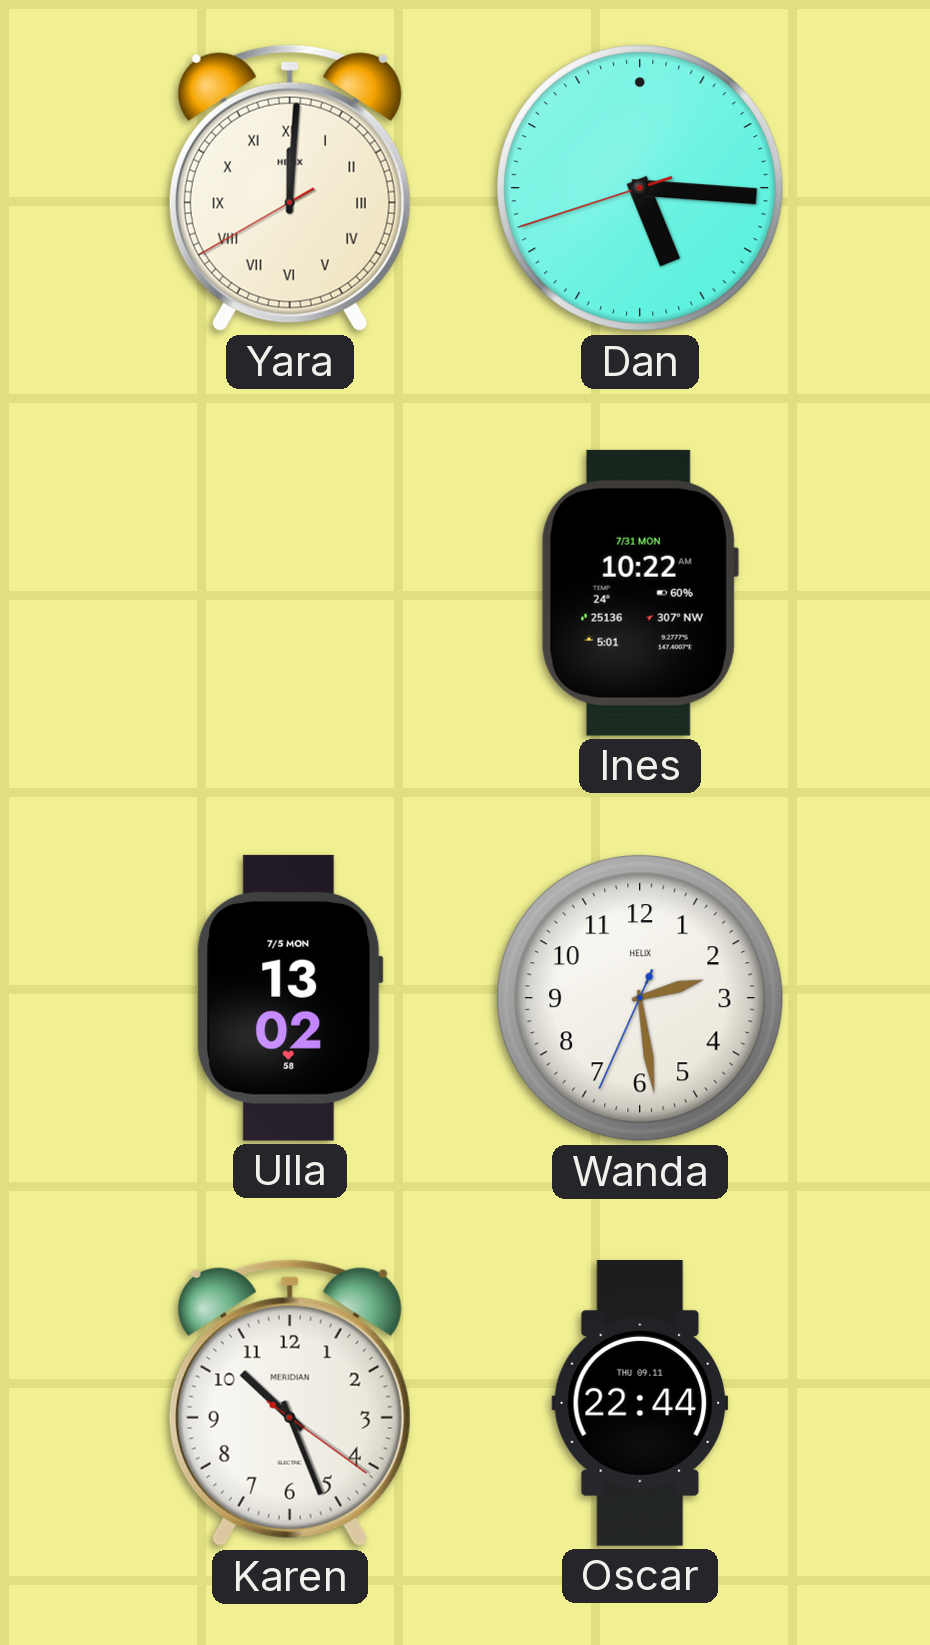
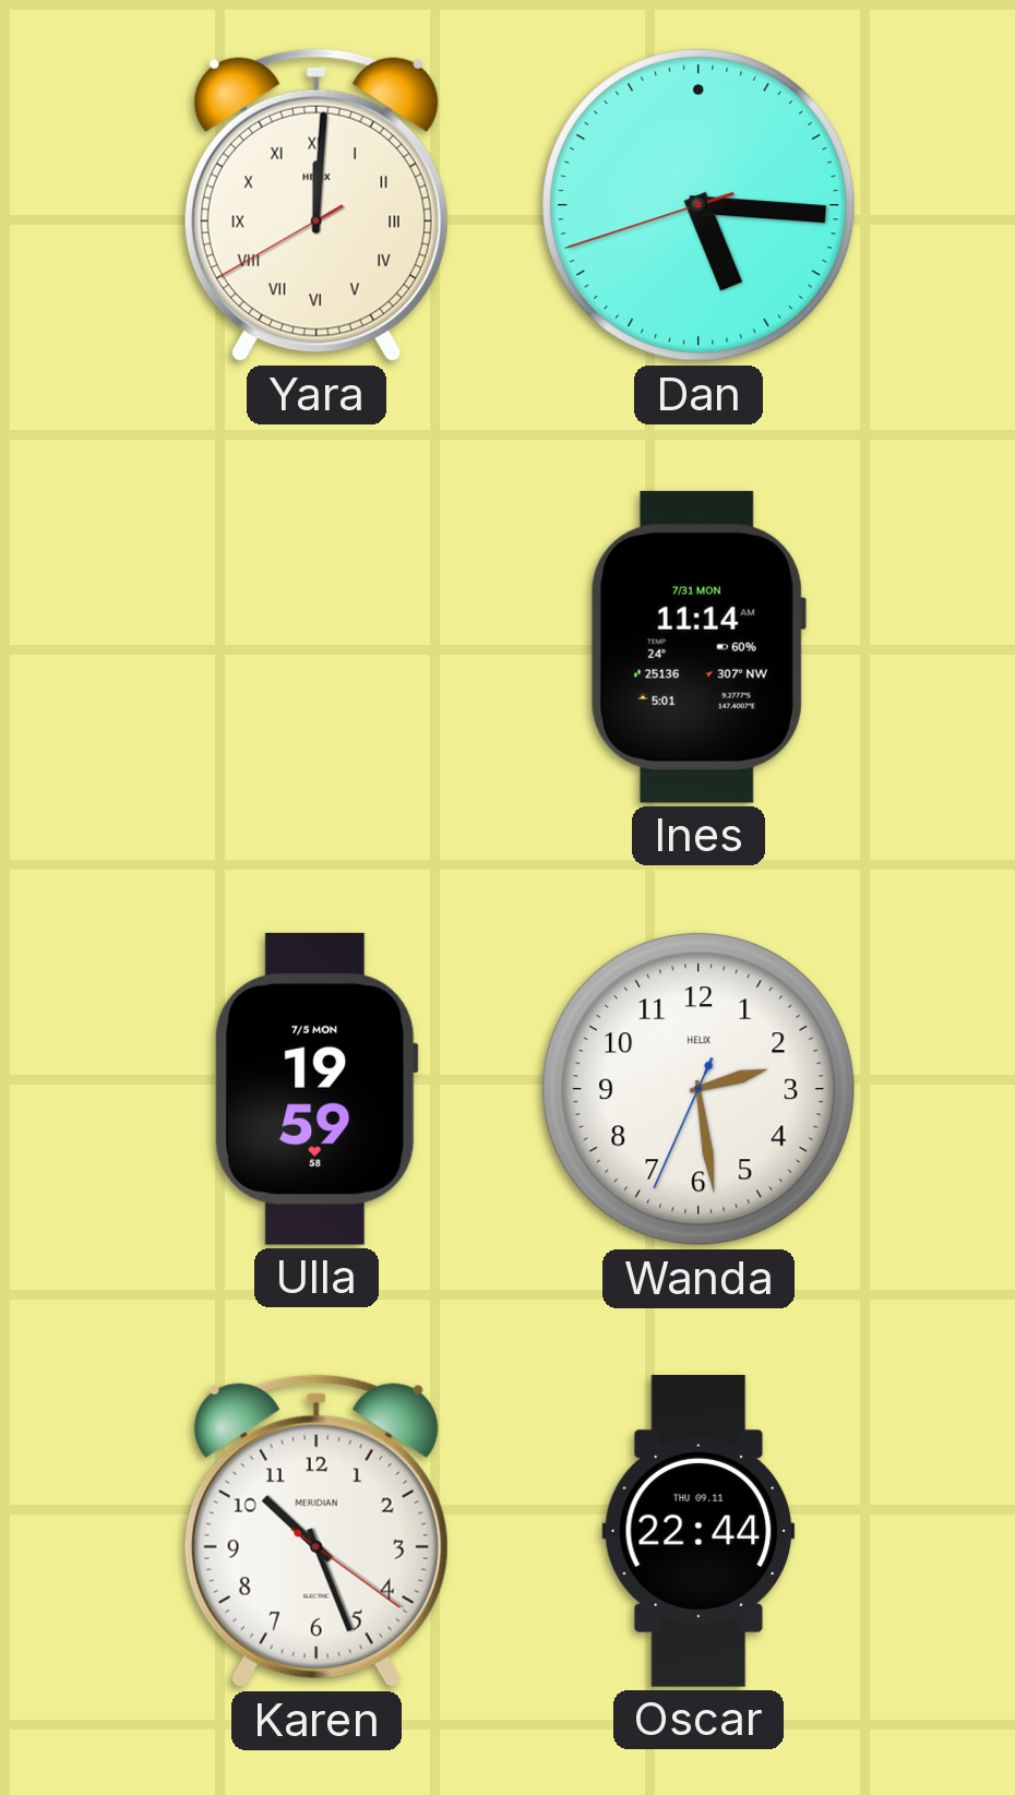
Ines: 10:22 -> 11:14
Ulla: 13:02 -> 19:59
